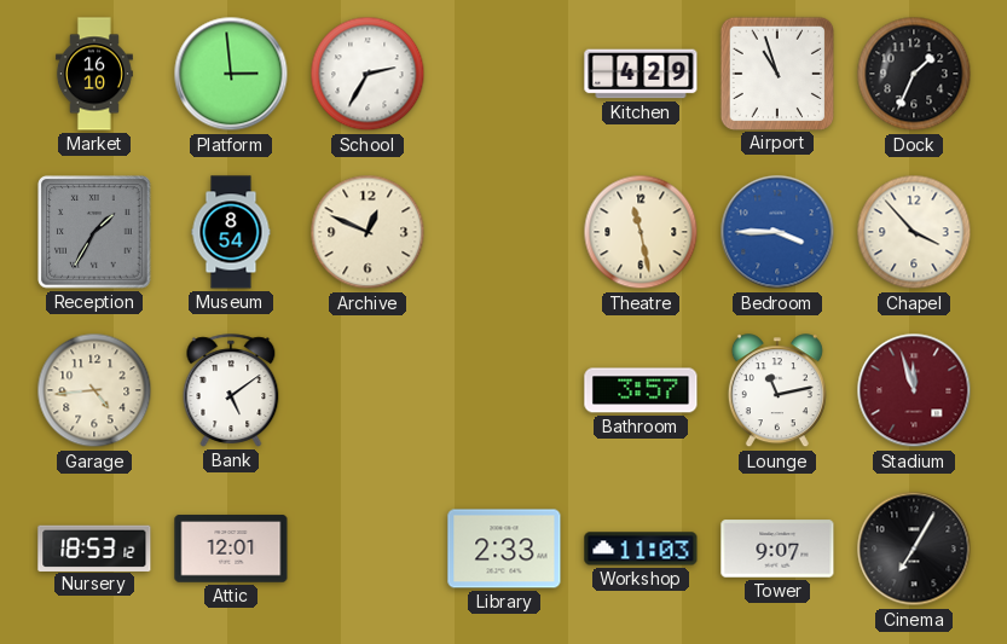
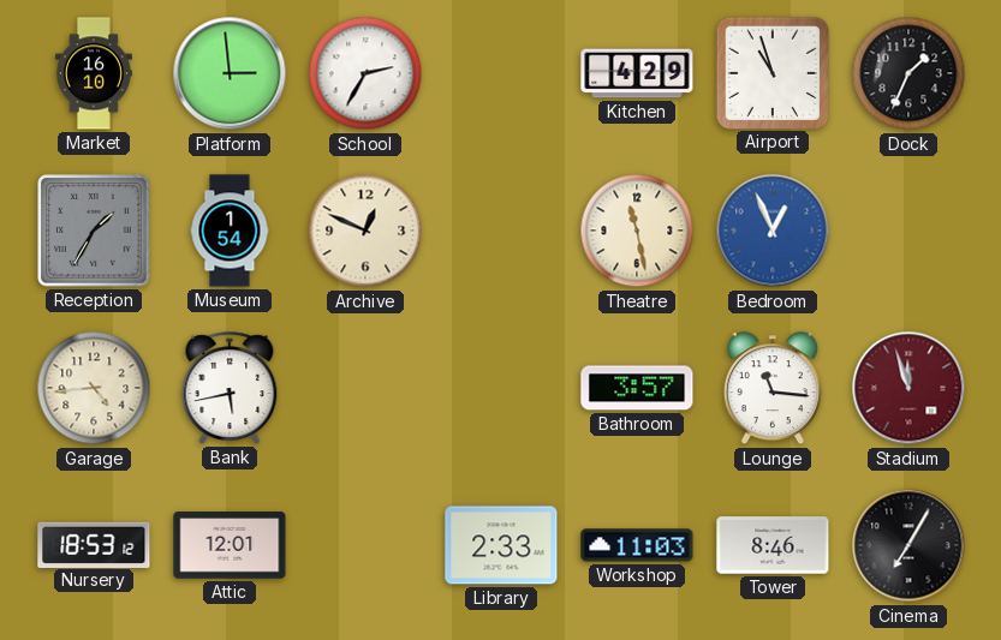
Museum: 8:54 -> 1:54
Bedroom: 3:45 -> 12:56
Chapel: 3:53 -> none
Bank: 5:09 -> 5:43
Lounge: 11:13 -> 11:16
Tower: 9:07 -> 8:46
